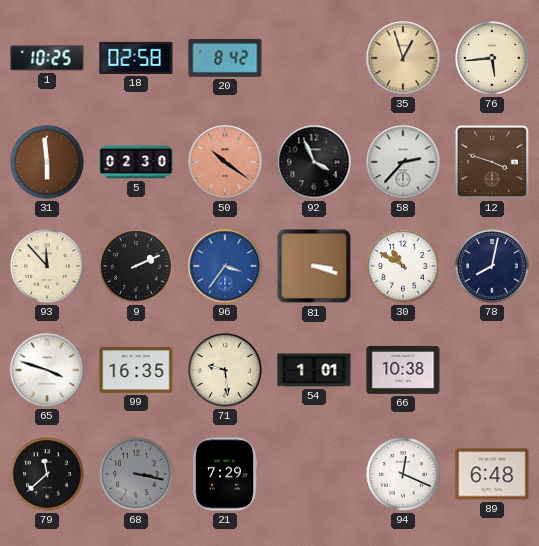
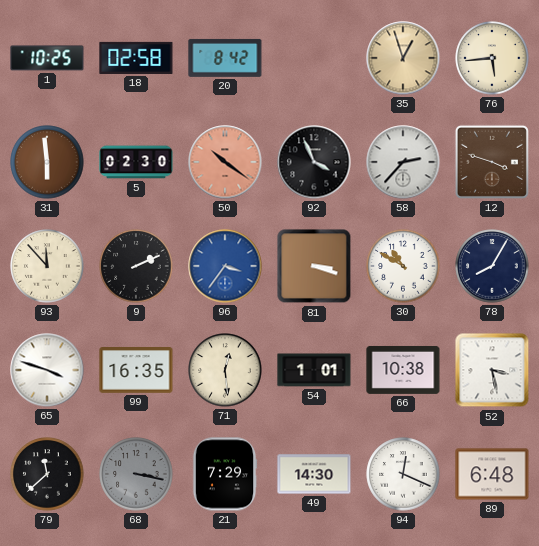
78: 8:02 -> 8:05
71: 9:29 -> 12:29
52: none -> 3:28
49: none -> 14:30
